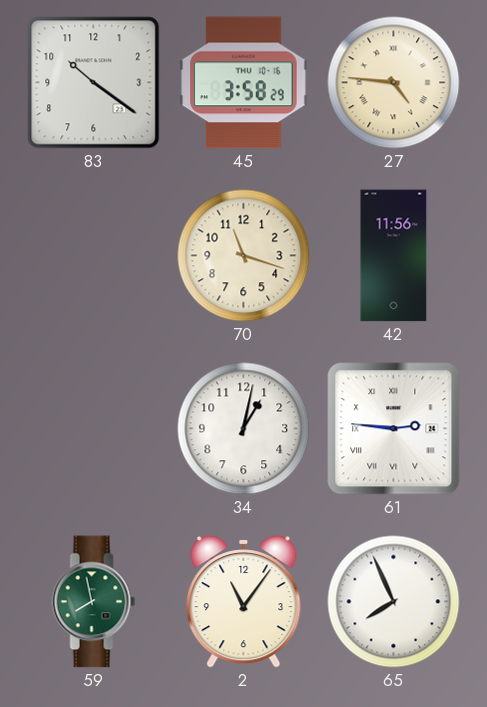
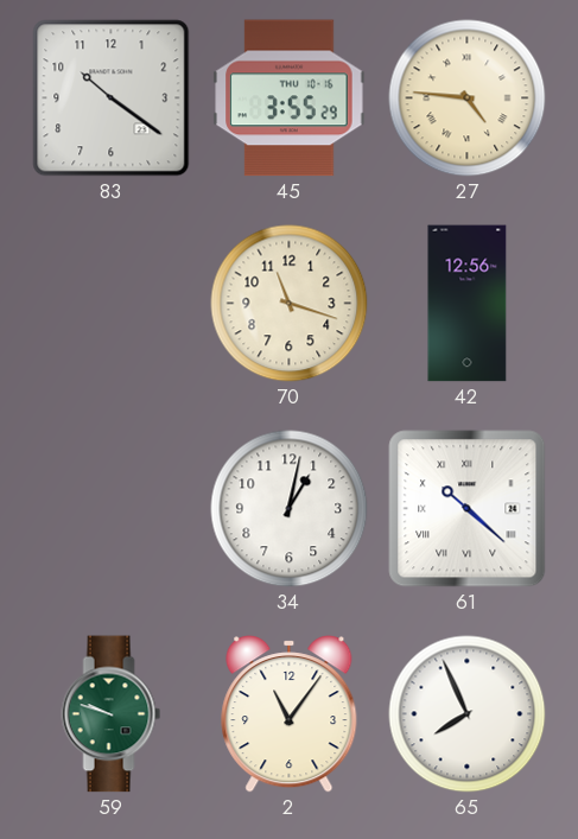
45: 3:58 -> 3:55
42: 11:56 -> 12:56
61: 2:46 -> 10:22
59: 7:58 -> 9:48
